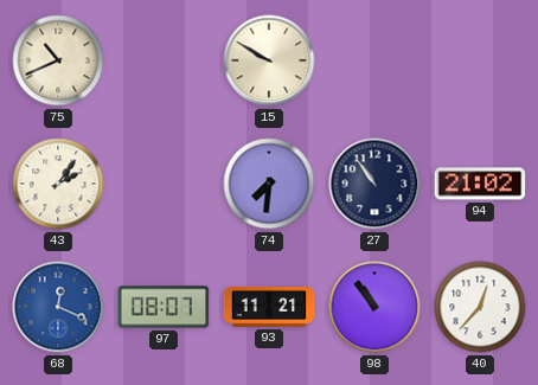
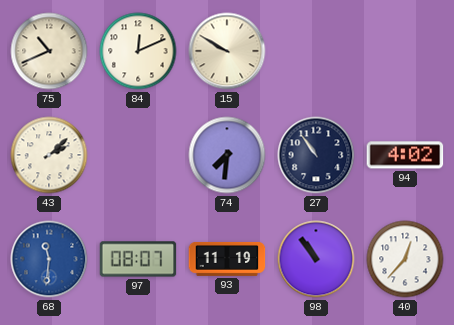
84: none -> 12:11
43: 2:06 -> 2:08
94: 21:02 -> 4:02
68: 12:19 -> 11:31
93: 11:21 -> 11:19
